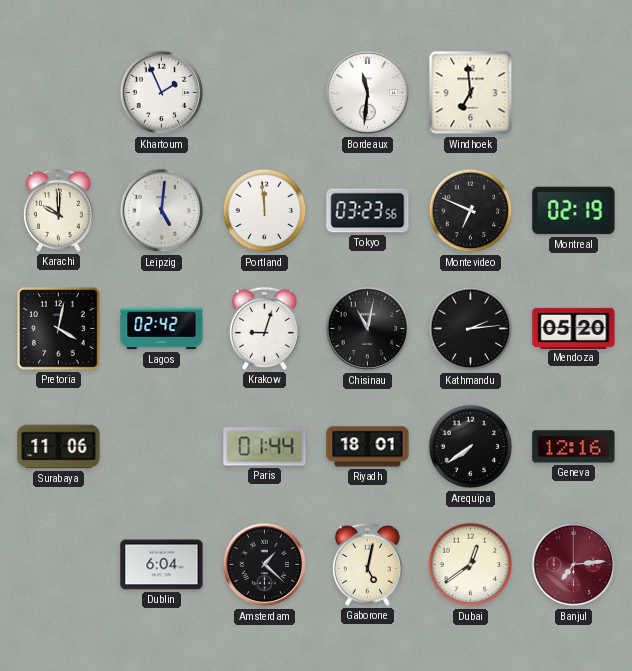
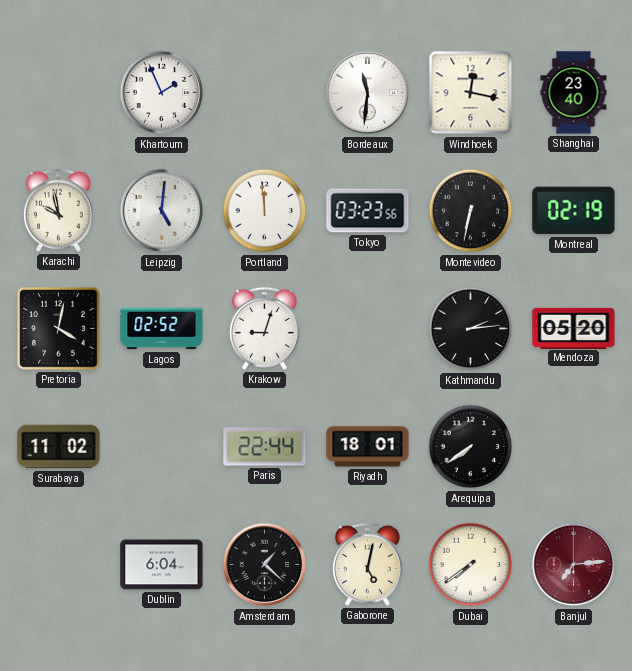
Windhoek: 6:59 -> 12:17
Shanghai: none -> 23:40
Karachi: 10:00 -> 9:58
Montevideo: 6:49 -> 6:32
Lagos: 02:42 -> 02:52
Chisinau: 11:02 -> none
Surabaya: 11:06 -> 11:02
Paris: 01:44 -> 22:44
Geneva: 12:16 -> none
Dubai: 12:39 -> 7:39
